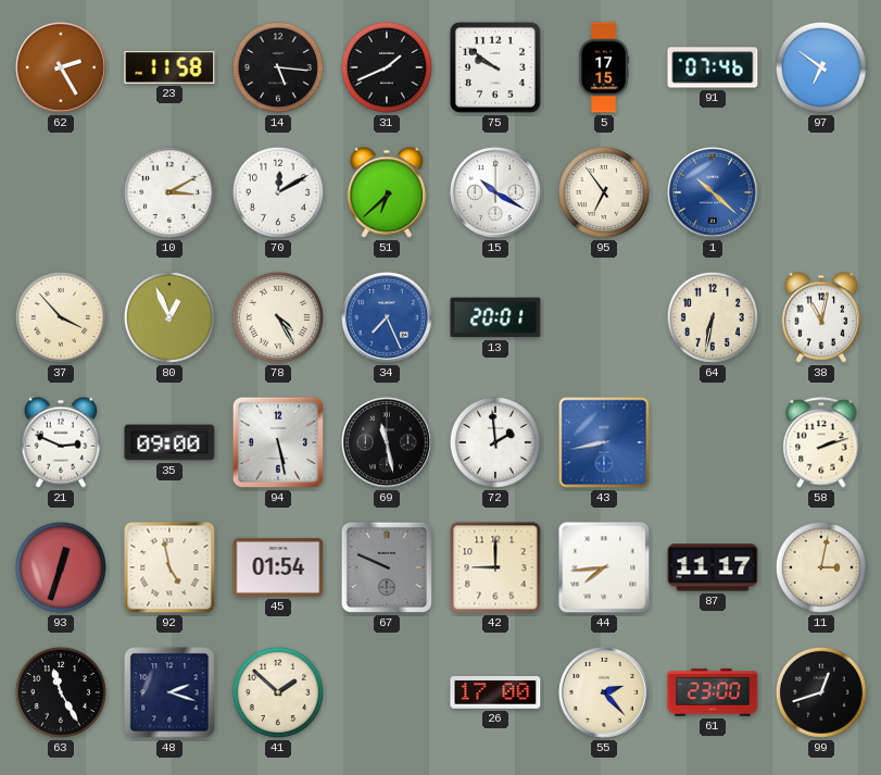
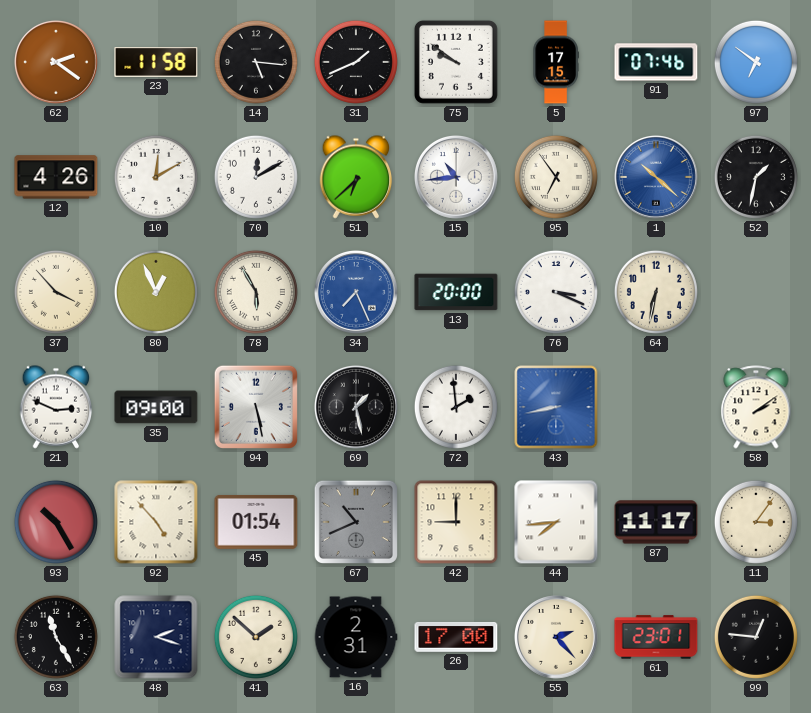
62: 2:25 -> 2:21
12: none -> 4:26
10: 3:10 -> 12:10
15: 10:20 -> 10:44
52: none -> 1:32
78: 4:25 -> 5:55
13: 20:01 -> 20:00
76: none -> 3:19
38: 11:02 -> none
69: 11:28 -> 1:28
58: 2:12 -> 2:09
93: 12:33 -> 10:25
92: 4:58 -> 4:53
67: 9:49 -> 10:41
11: 3:02 -> 3:06
16: none -> 2:31
61: 23:00 -> 23:01
99: 12:42 -> 12:46
